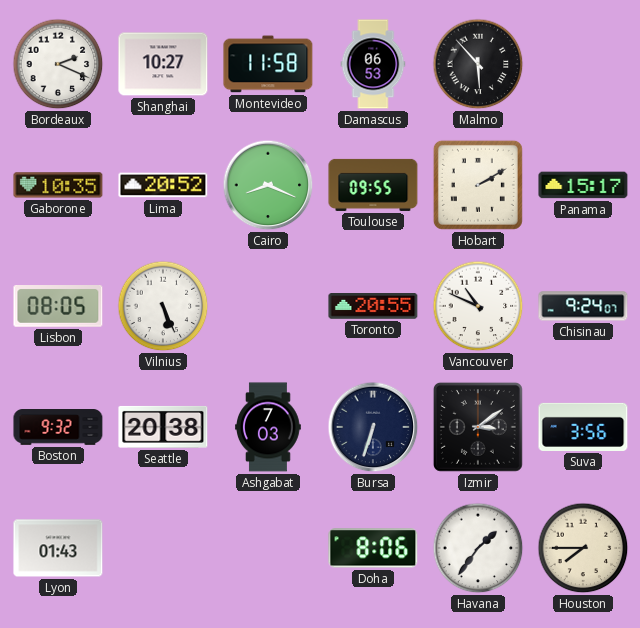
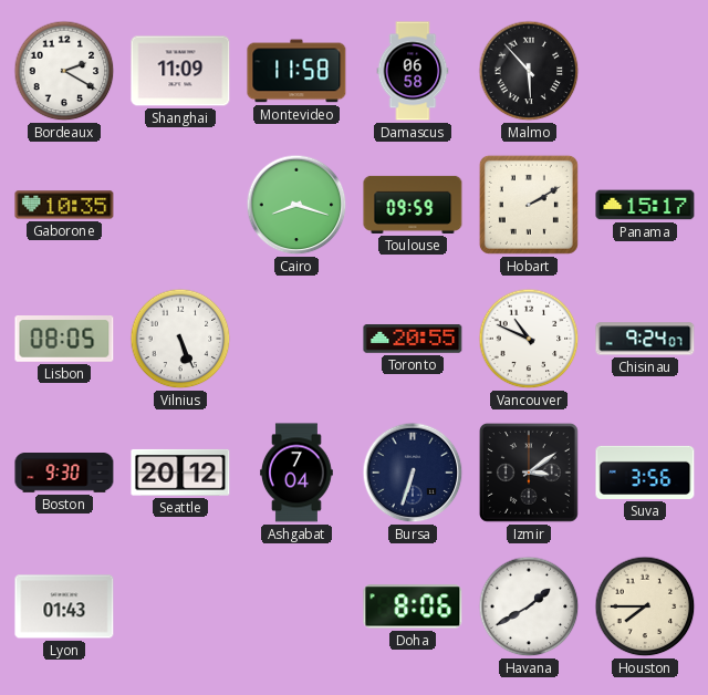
Bordeaux: 2:19 -> 2:20
Shanghai: 10:27 -> 11:09
Damascus: 06:53 -> 06:58
Lima: 20:52 -> none
Cairo: 8:19 -> 8:18
Toulouse: 09:55 -> 09:59
Boston: 9:32 -> 9:30
Seattle: 20:38 -> 20:12
Ashgabat: 7:03 -> 7:04
Havana: 1:36 -> 1:40
